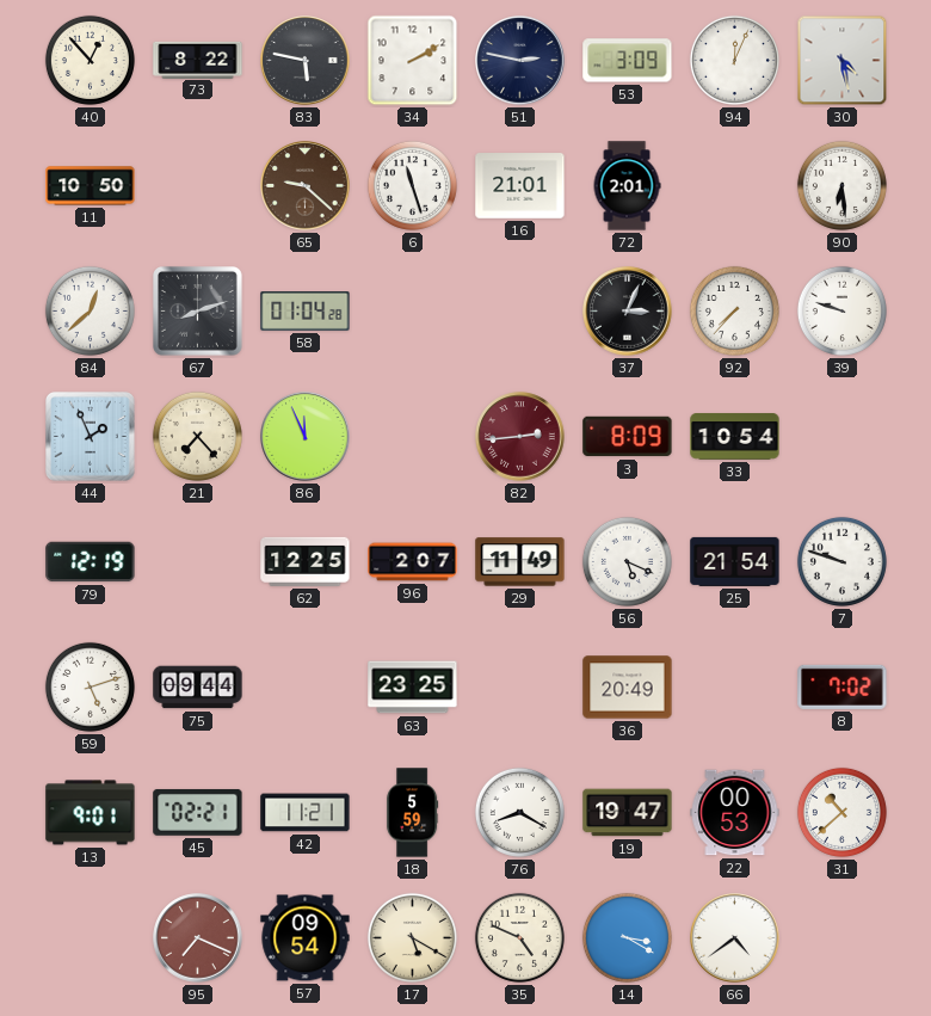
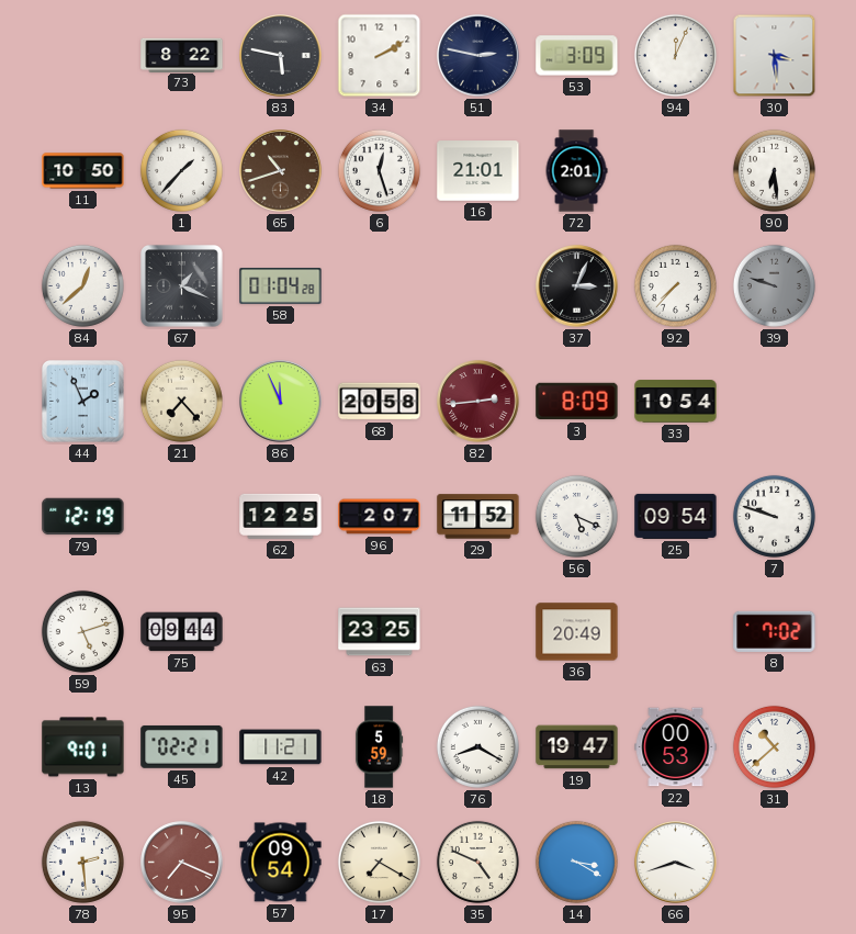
40: 12:53 -> none
30: 4:28 -> 3:29
1: none -> 1:37
65: 9:22 -> 10:42
6: 11:27 -> 12:27
67: 8:12 -> 1:19
39 dial: white -> grey
68: none -> 20:58
29: 11:49 -> 11:52
25: 21:54 -> 09:54
78: none -> 2:29
17: 5:20 -> 7:20
66: 4:39 -> 3:42
